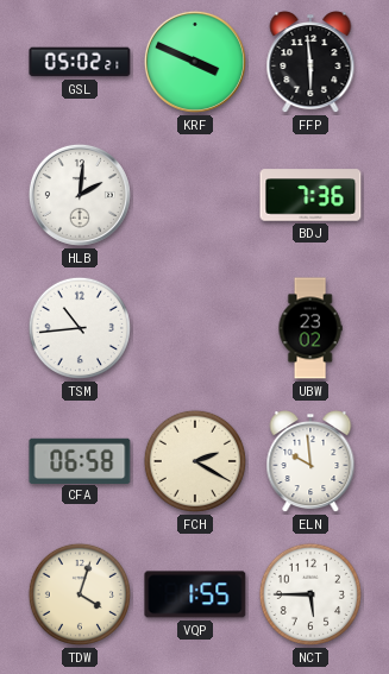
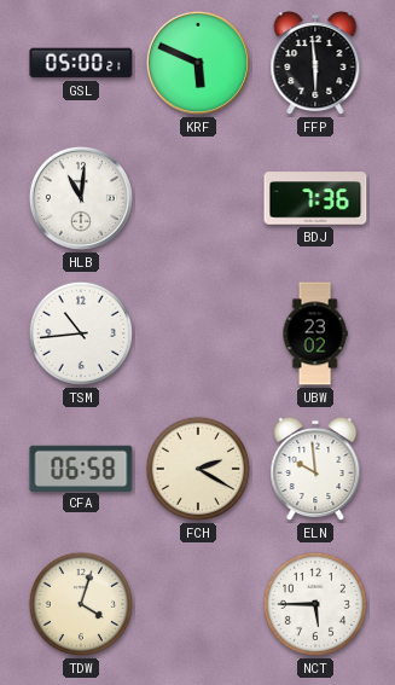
GSL: 05:02 -> 05:00
KRF: 3:49 -> 5:49
HLB: 2:01 -> 11:01
VQP: 1:55 -> none
